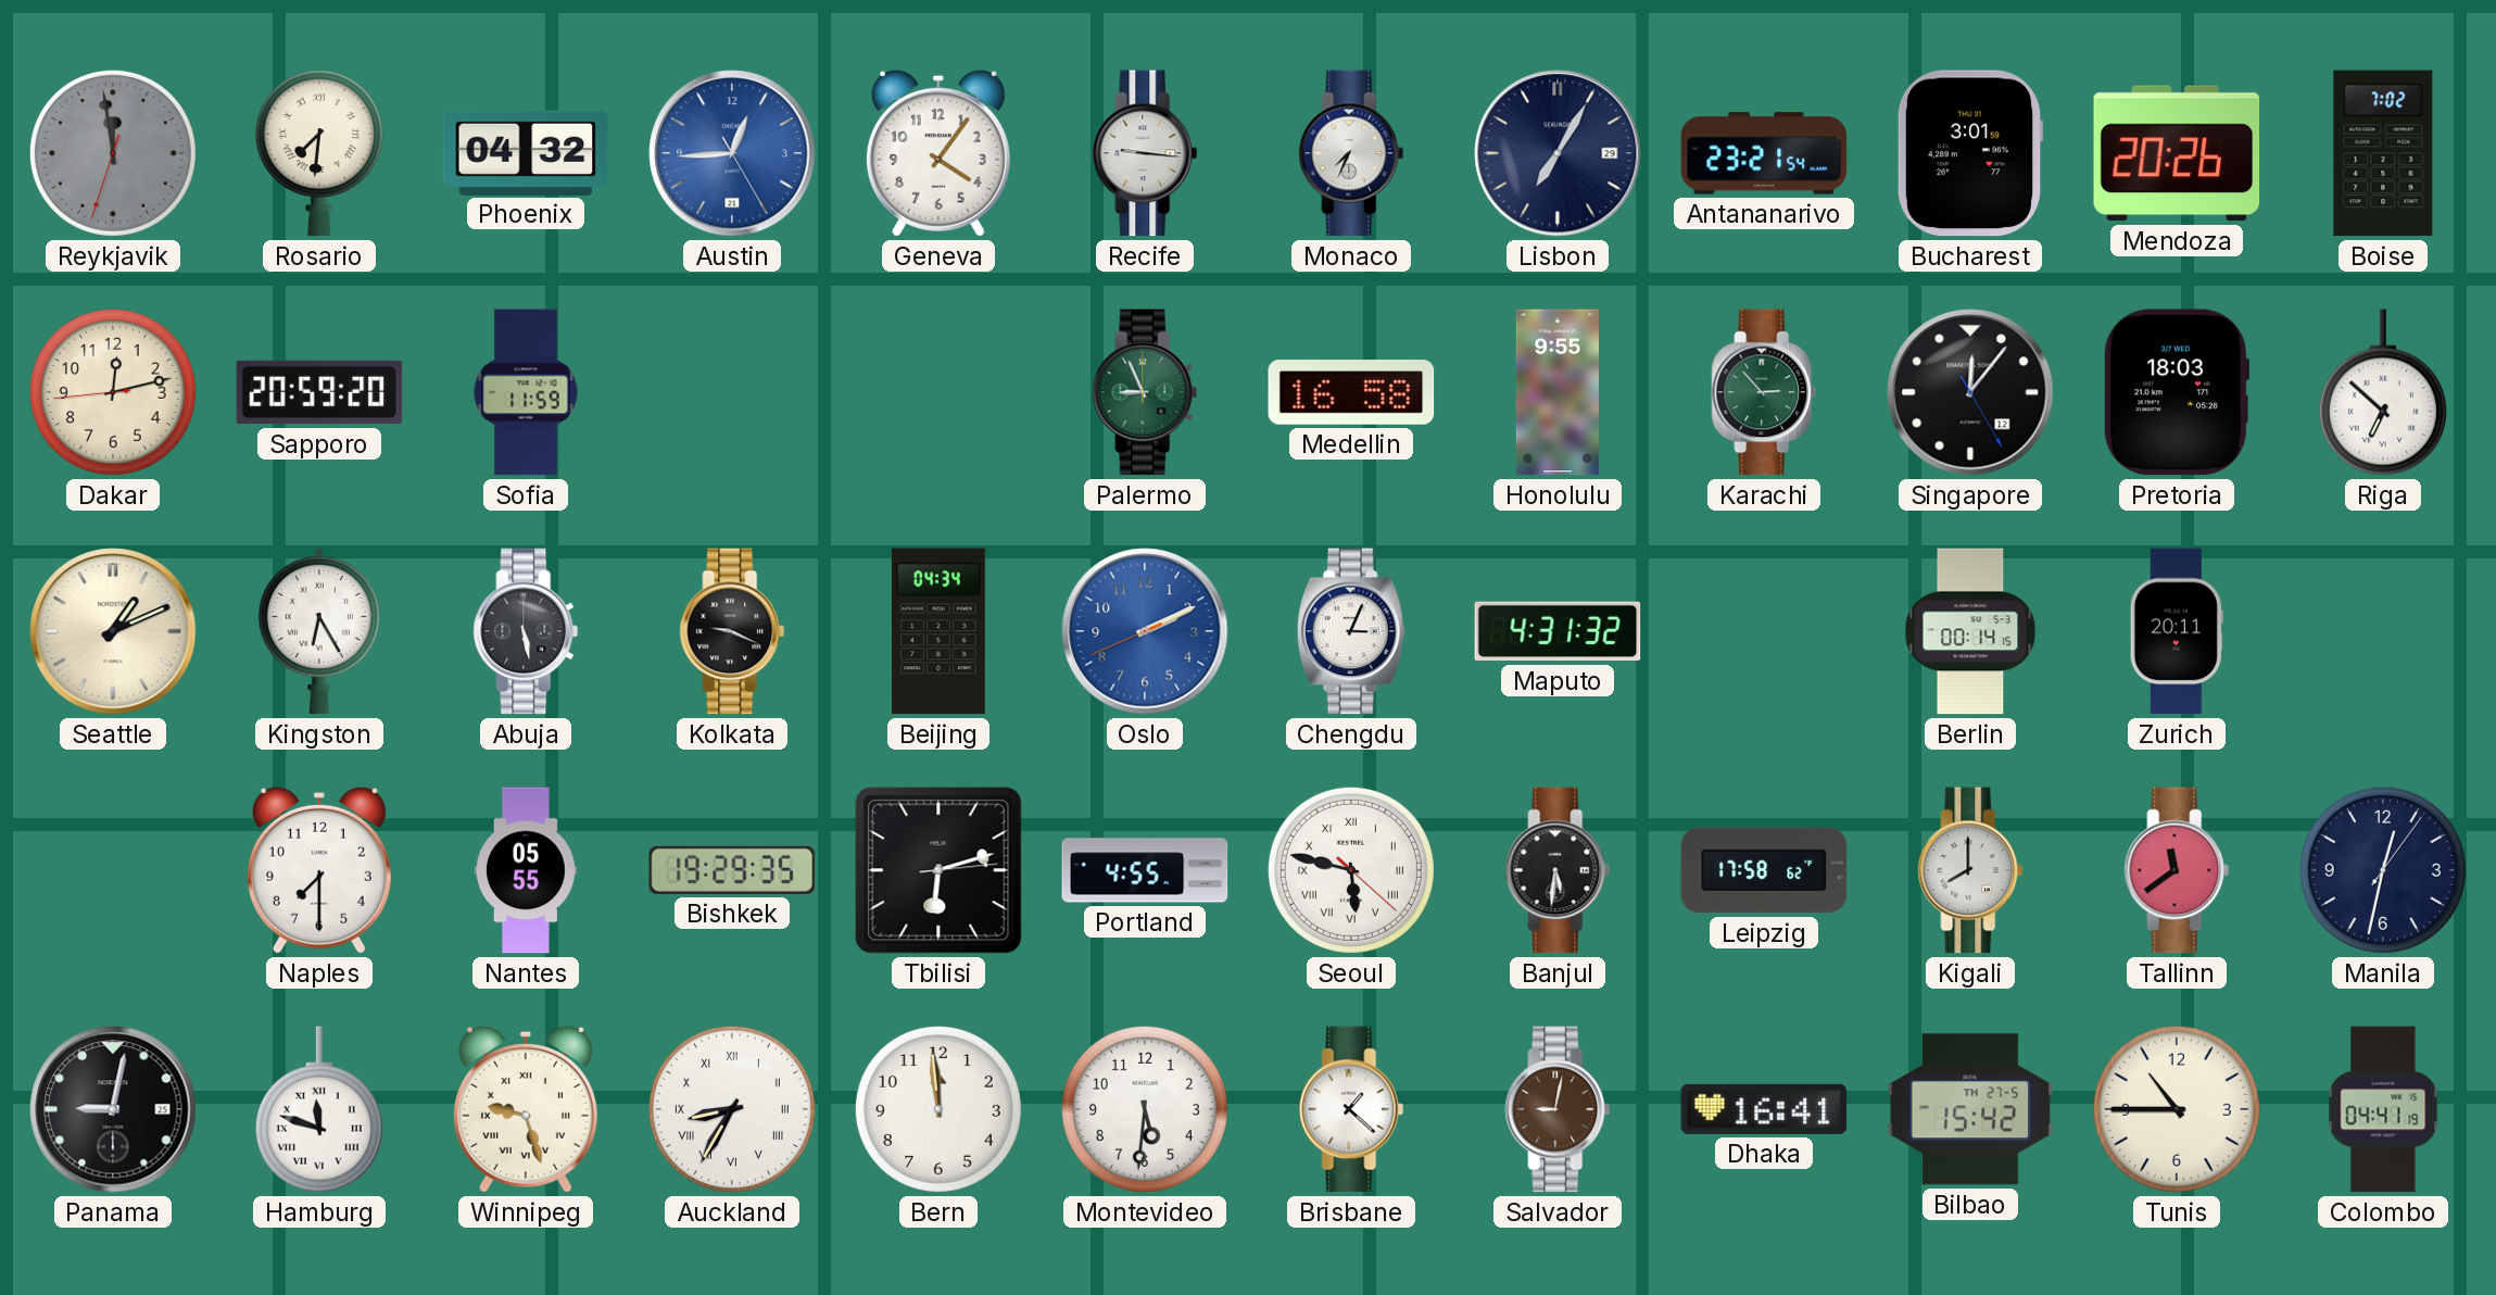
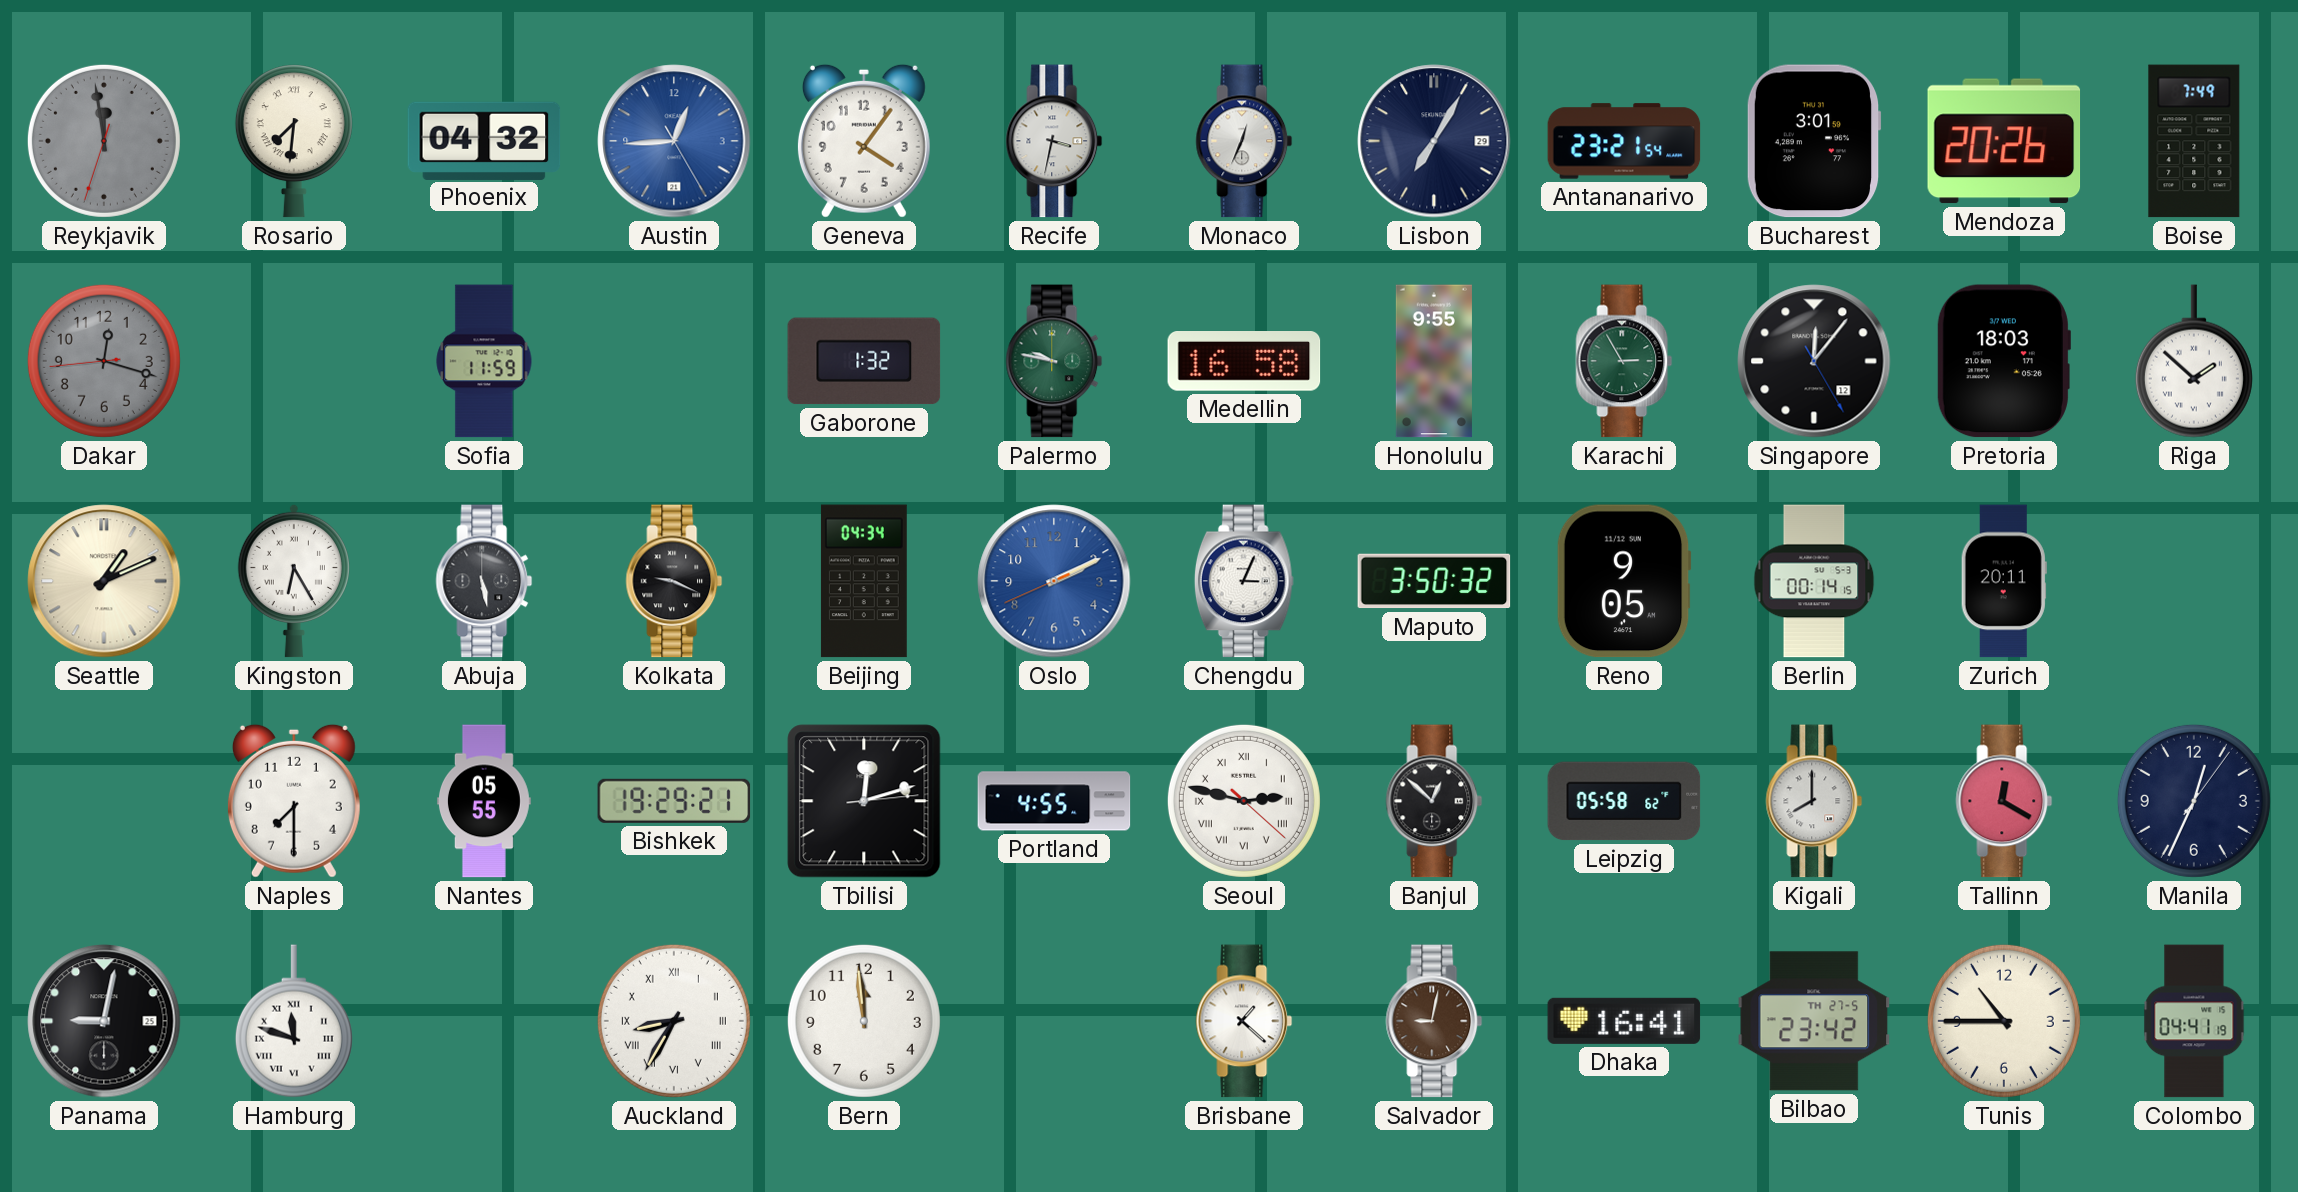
Recife: 9:16 -> 3:32
Monaco: 7:34 -> 12:34
Boise: 7:02 -> 7:49
Dakar: 12:12 -> 12:17
Dakar dial: cream -> grey
Sapporo: 20:59 -> none
Gaborone: none -> 1:32
Palermo: 8:56 -> 9:47
Karachi: 2:53 -> 2:55
Riga: 6:52 -> 1:52
Maputo: 4:31 -> 3:50
Reno: none -> 9:05
Bishkek: 19:29:35 -> 19:29:21
Tbilisi: 6:12 -> 12:12
Seoul: 5:47 -> 2:47
Banjul: 5:31 -> 12:52
Leipzig: 17:58 -> 05:58
Tallinn: 11:39 -> 12:20
Manila: 12:32 -> 12:34
Winnipeg: 9:27 -> none
Montevideo: 5:31 -> none
Bilbao: 15:42 -> 23:42
